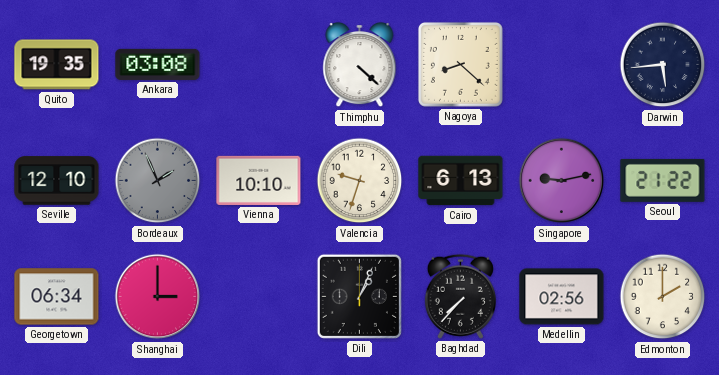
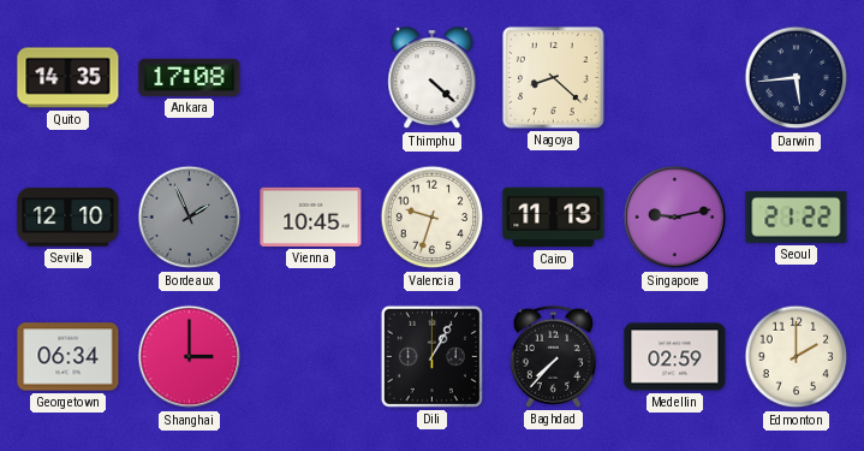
Quito: 19:35 -> 14:35
Ankara: 03:08 -> 17:08
Vienna: 10:10 -> 10:45
Cairo: 6:13 -> 11:13
Dili: 1:04 -> 1:05
Medellin: 02:56 -> 02:59
